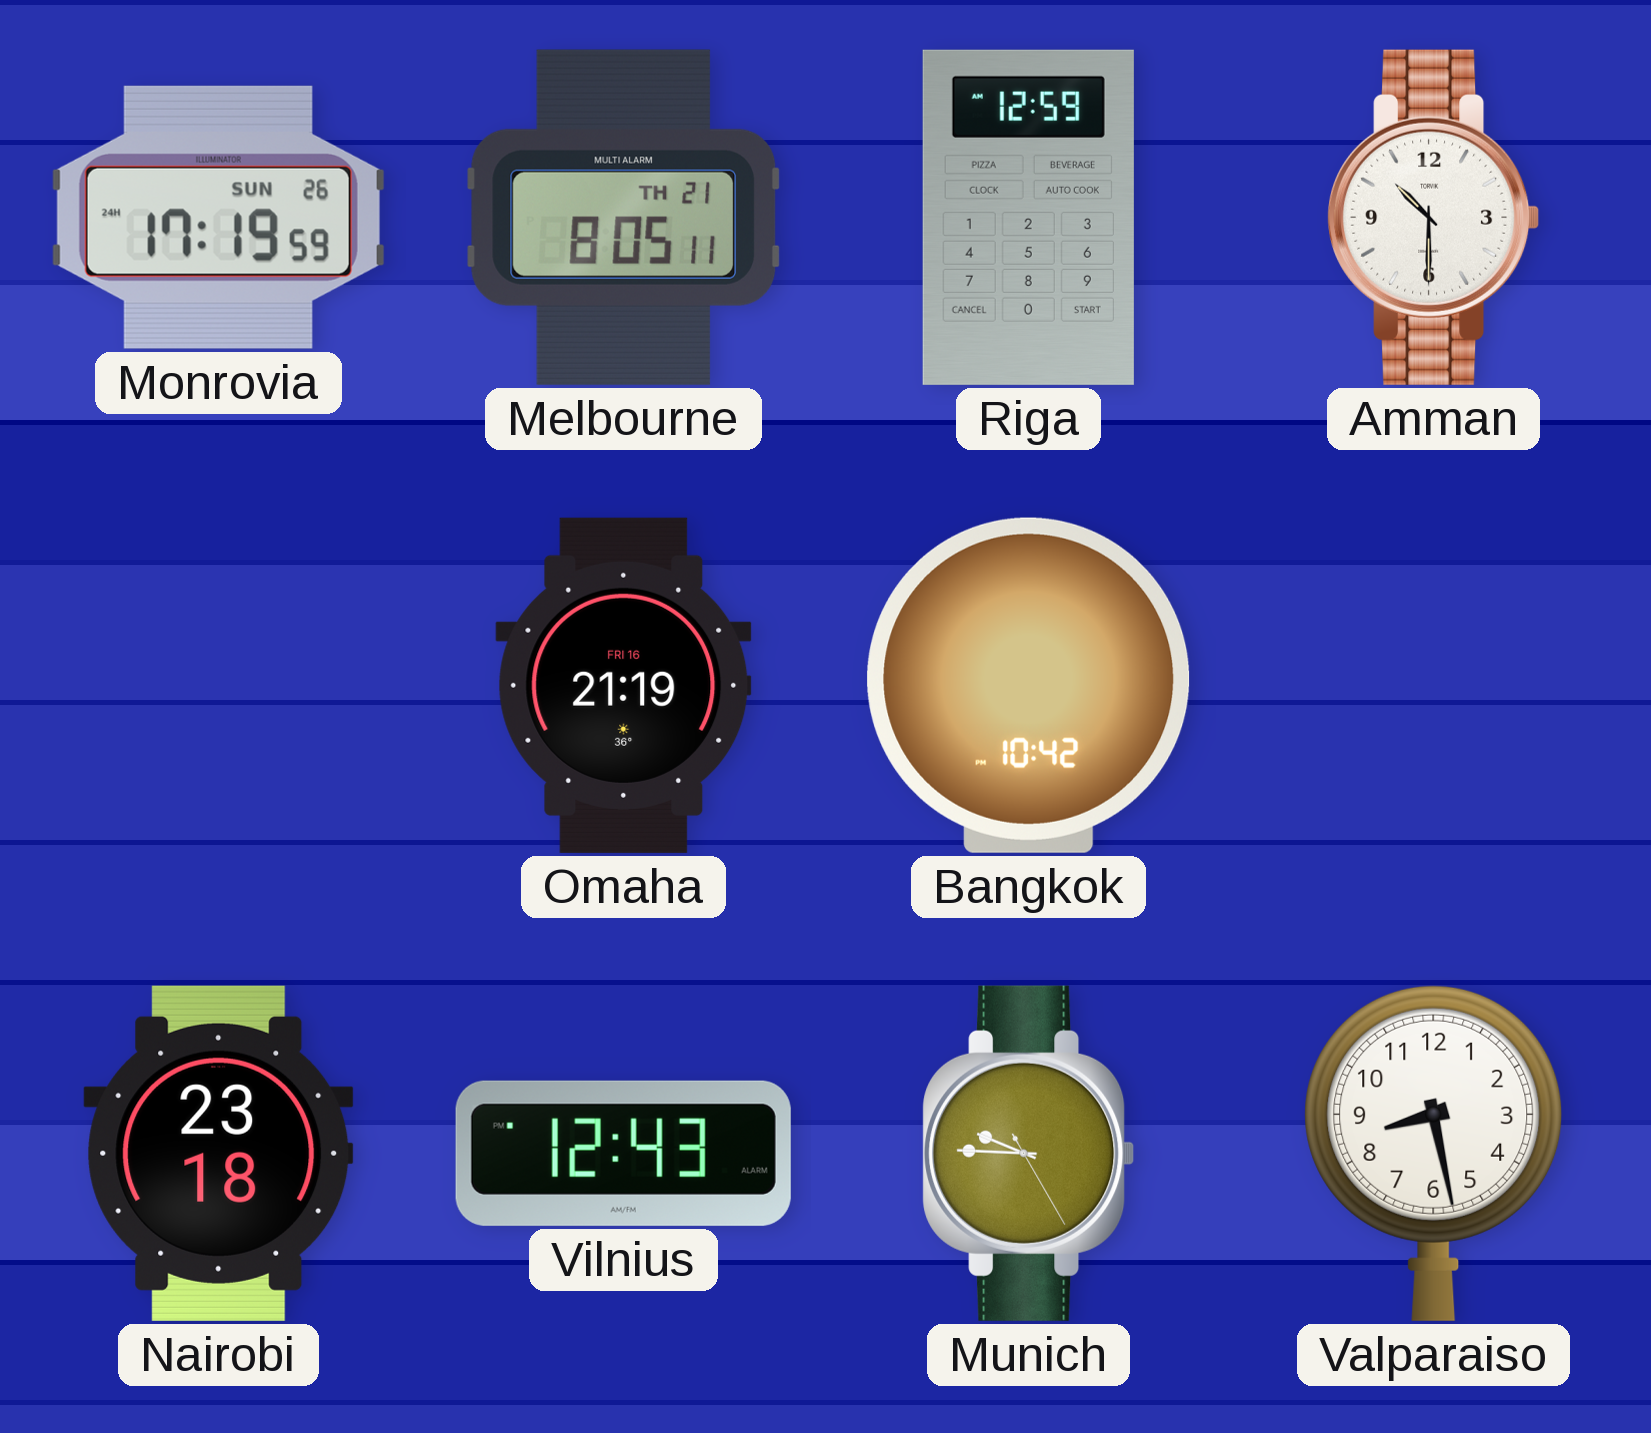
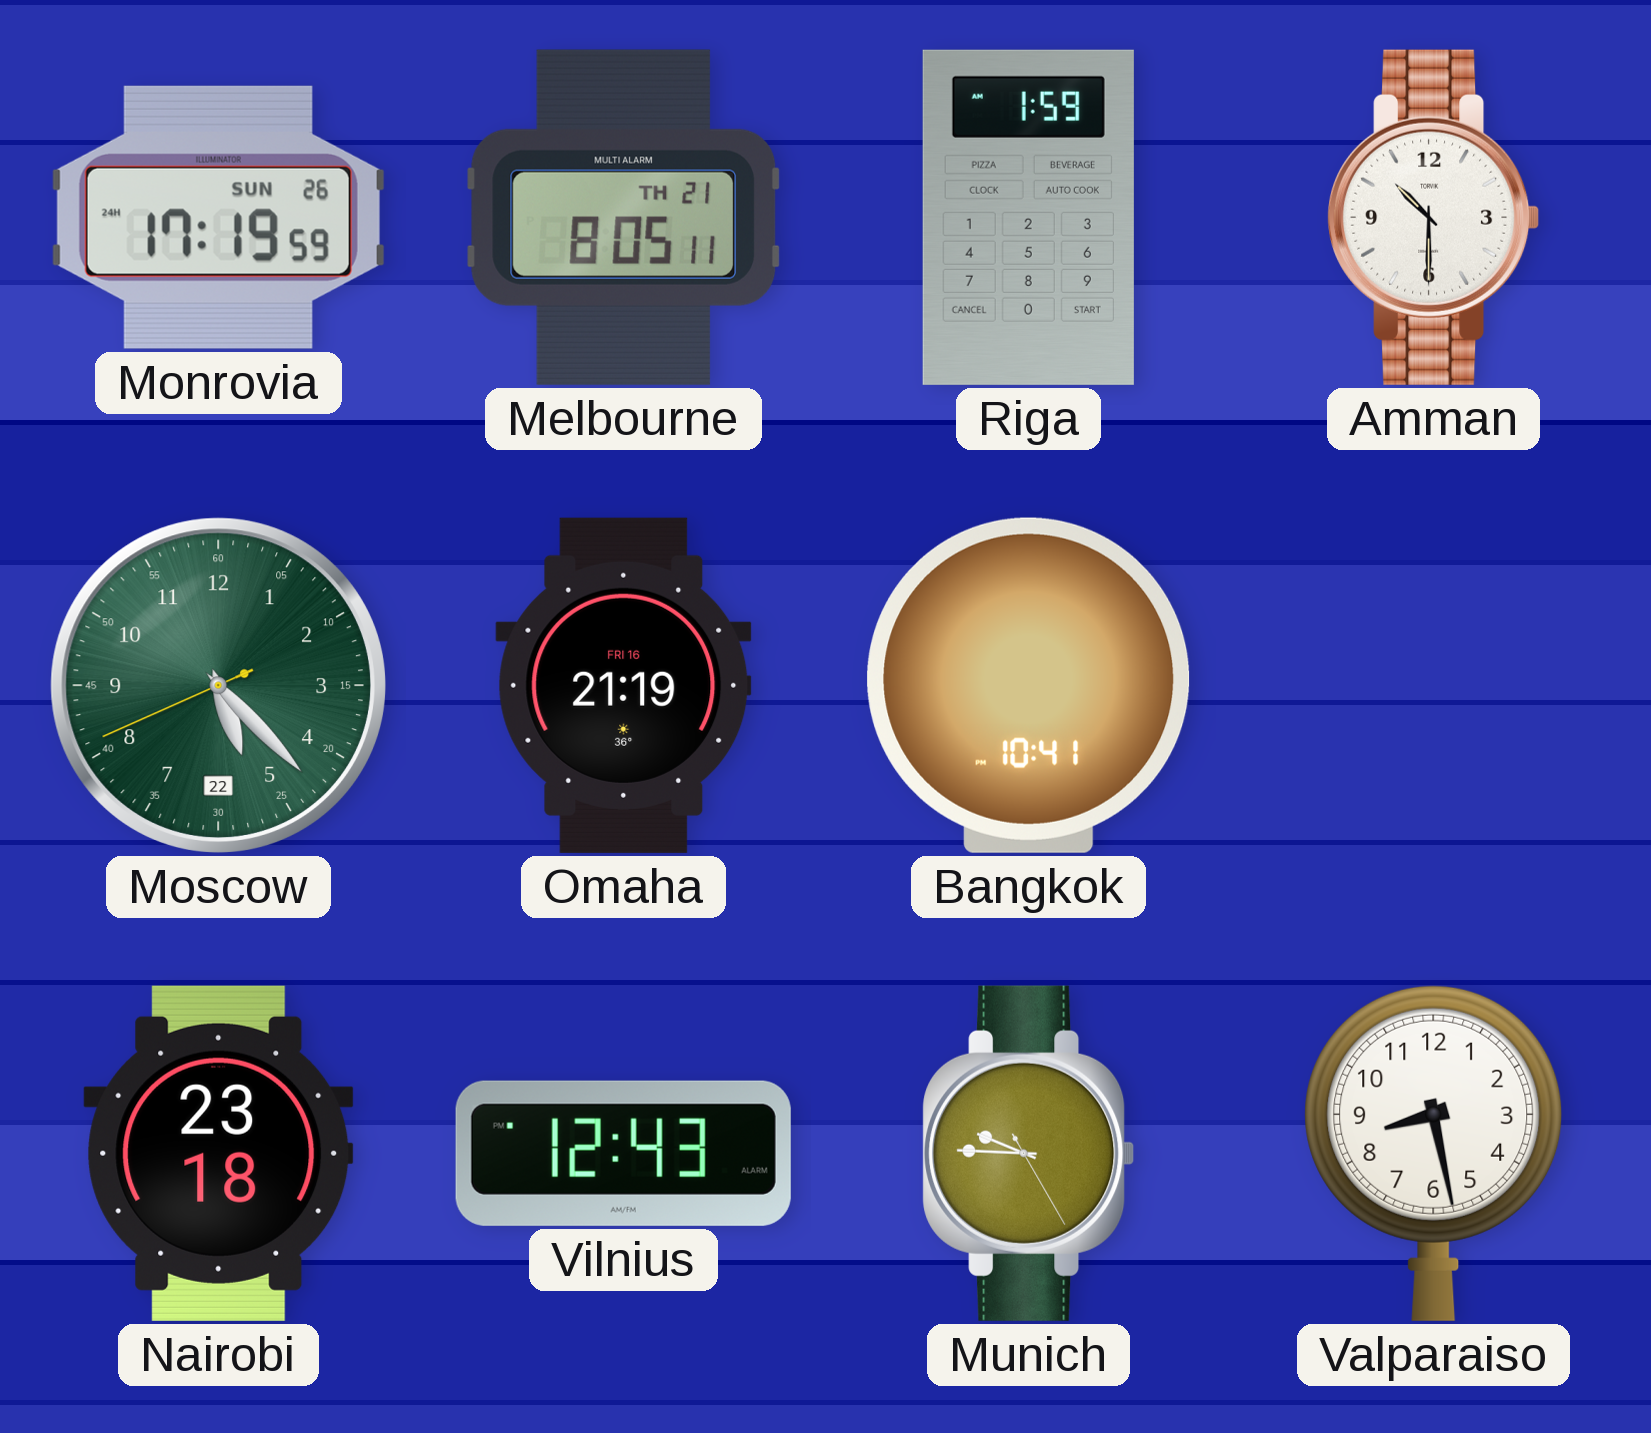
Riga: 12:59 -> 1:59
Moscow: none -> 5:22
Bangkok: 10:42 -> 10:41
